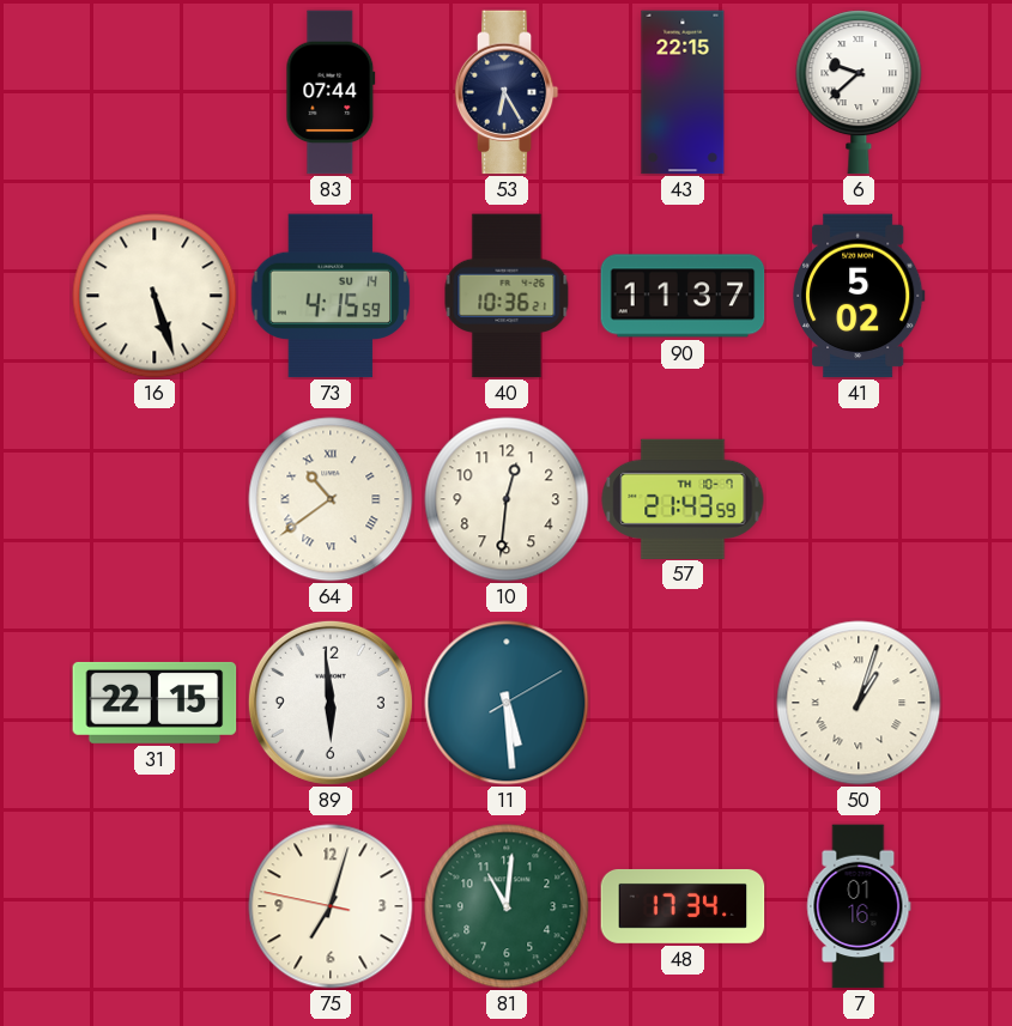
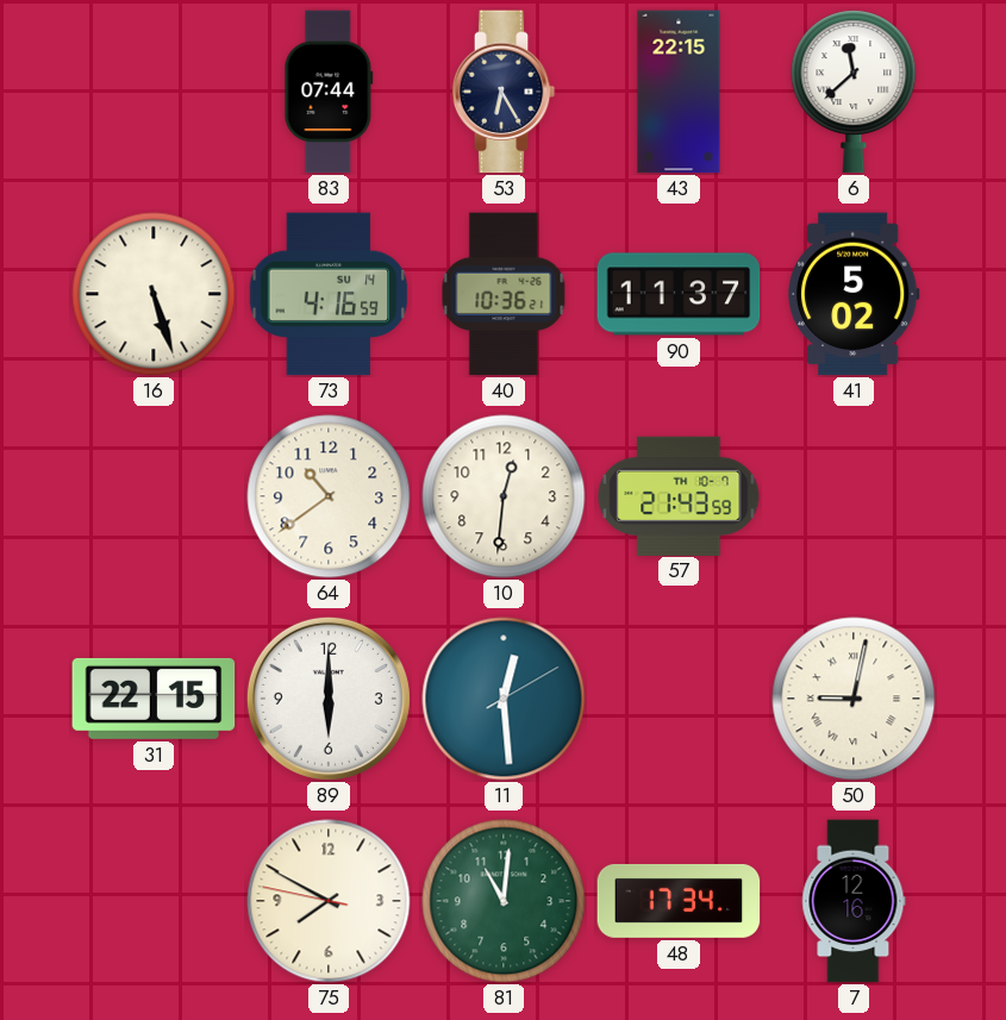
6: 9:38 -> 11:38
73: 4:15 -> 4:16
64 numerals: Roman -> Arabic
89: 5:59 -> 6:00
11: 5:29 -> 12:29
50: 1:03 -> 9:02
75: 7:02 -> 7:49
7: 01:16 -> 12:16
